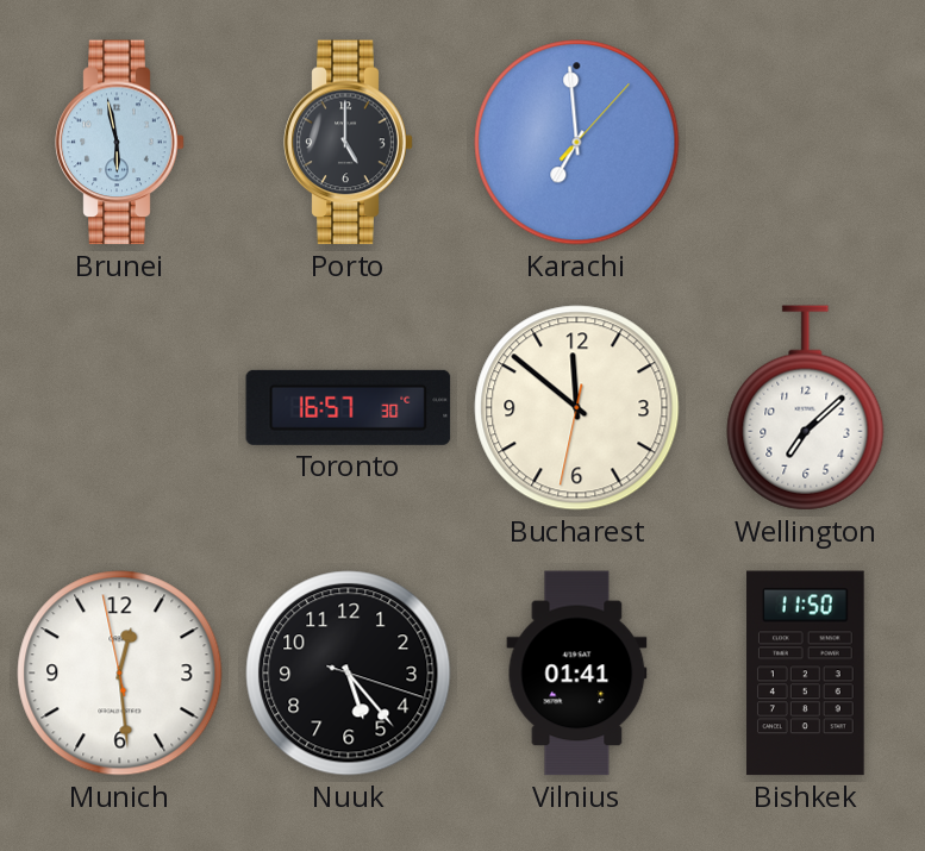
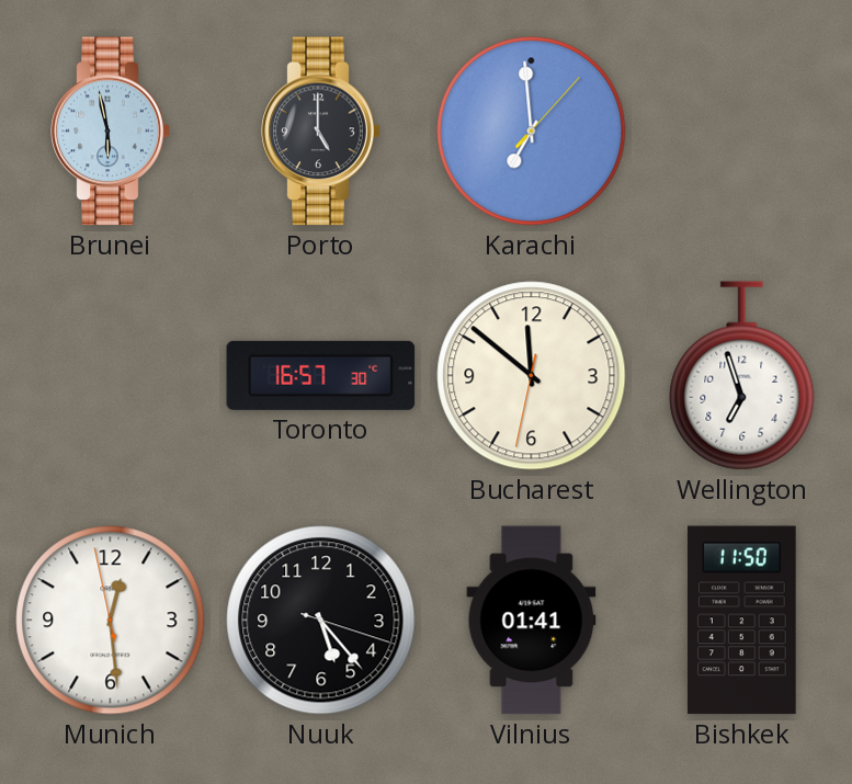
Wellington: 7:08 -> 6:57
